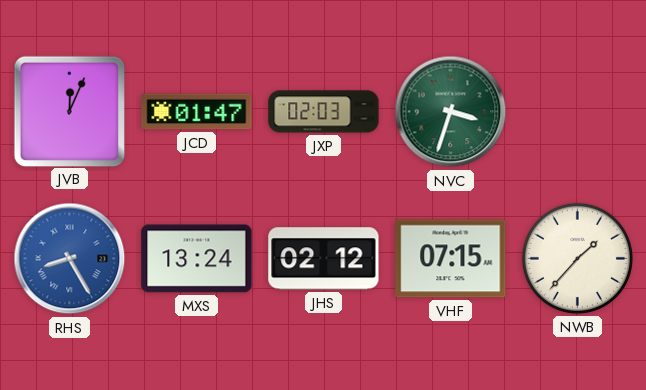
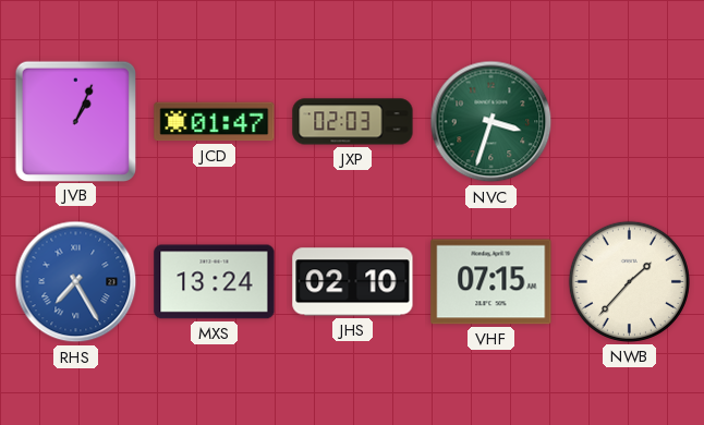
JVB: 12:04 -> 1:04
RHS: 8:25 -> 7:25
JHS: 02:12 -> 02:10
